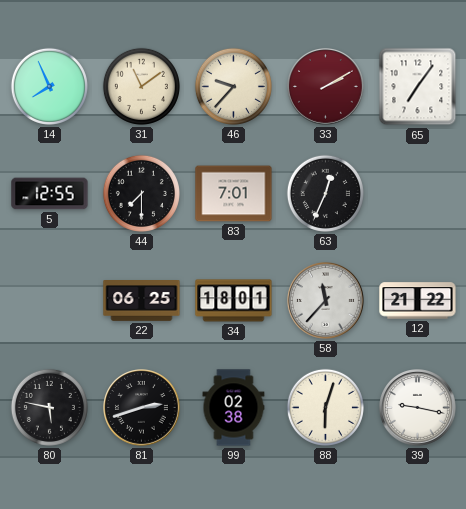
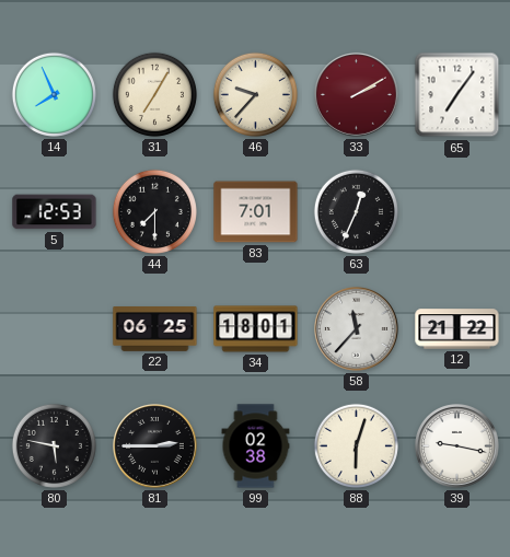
31: 11:09 -> 7:05
5: 12:55 -> 12:53
81: 2:42 -> 2:45
